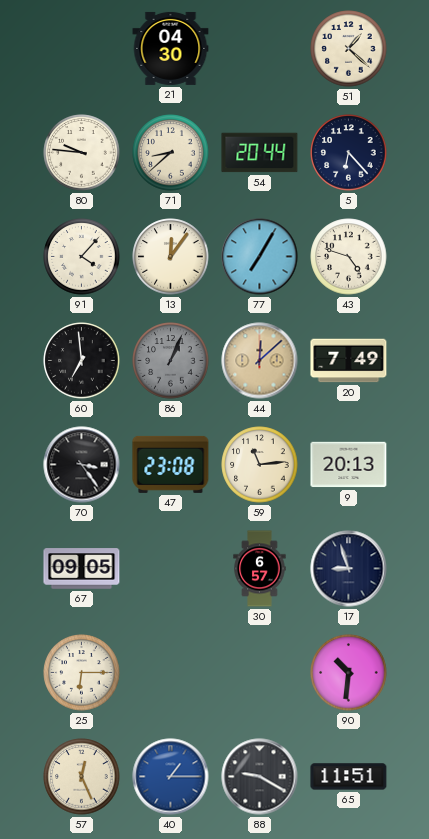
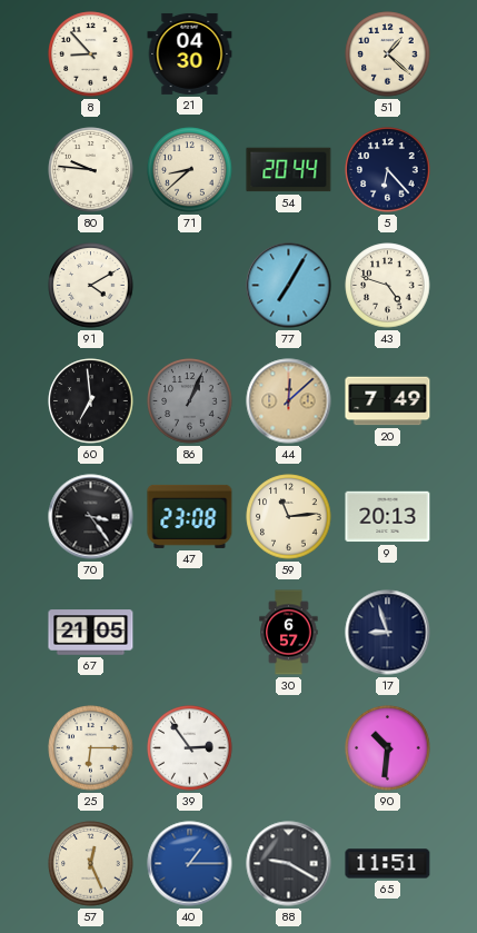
8: none -> 8:53
91: 4:07 -> 4:10
13: 12:06 -> none
67: 09:05 -> 21:05
39: none -> 2:54
